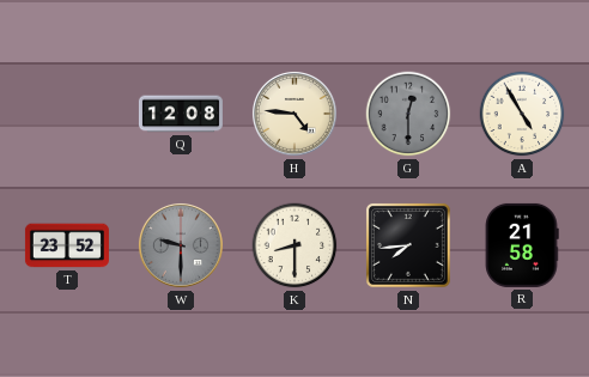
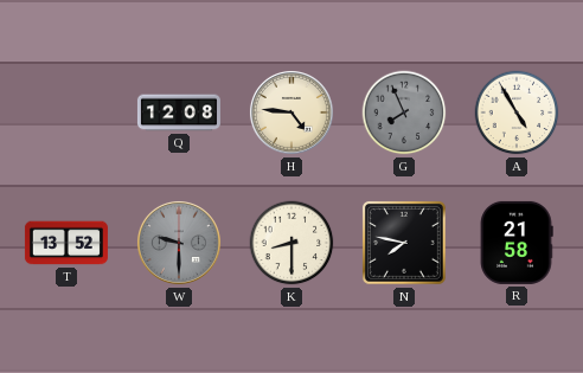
G: 12:30 -> 7:56
T: 23:52 -> 13:52
N: 7:44 -> 7:47
